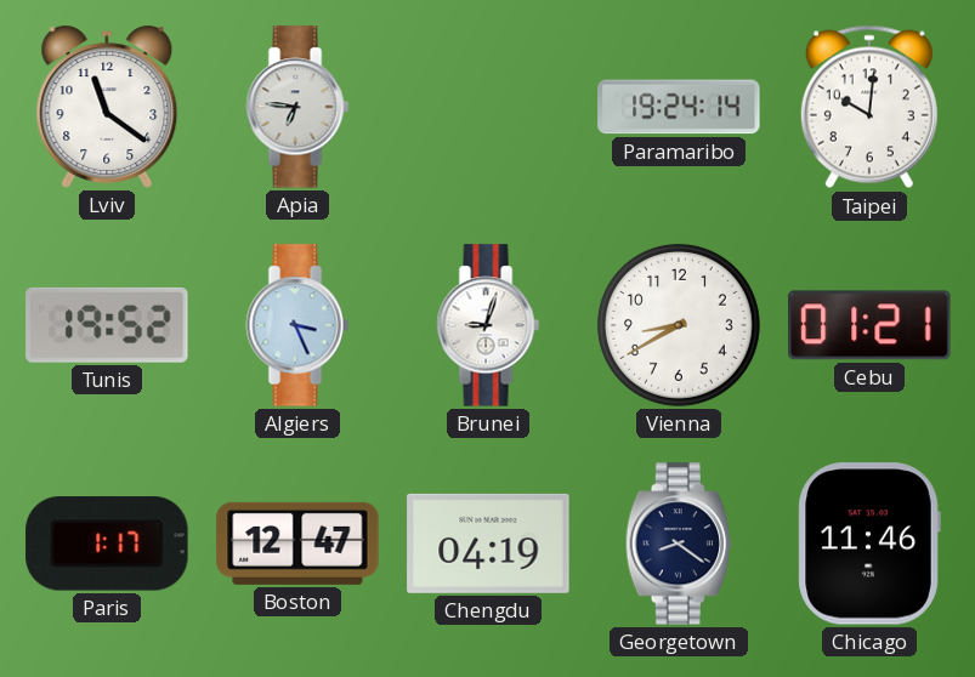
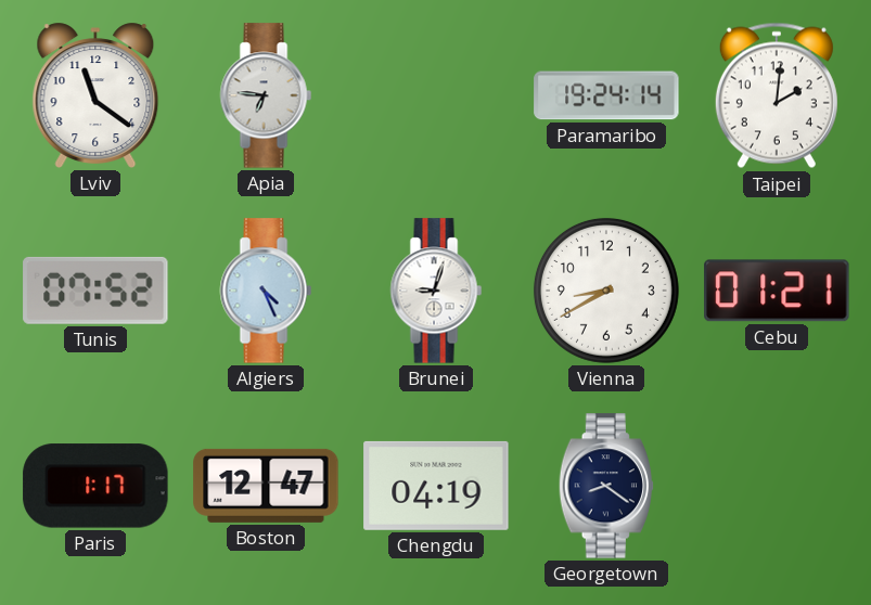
Taipei: 10:01 -> 2:01
Tunis: 19:52 -> 07:52
Algiers: 3:26 -> 4:26
Chicago: 11:46 -> none
